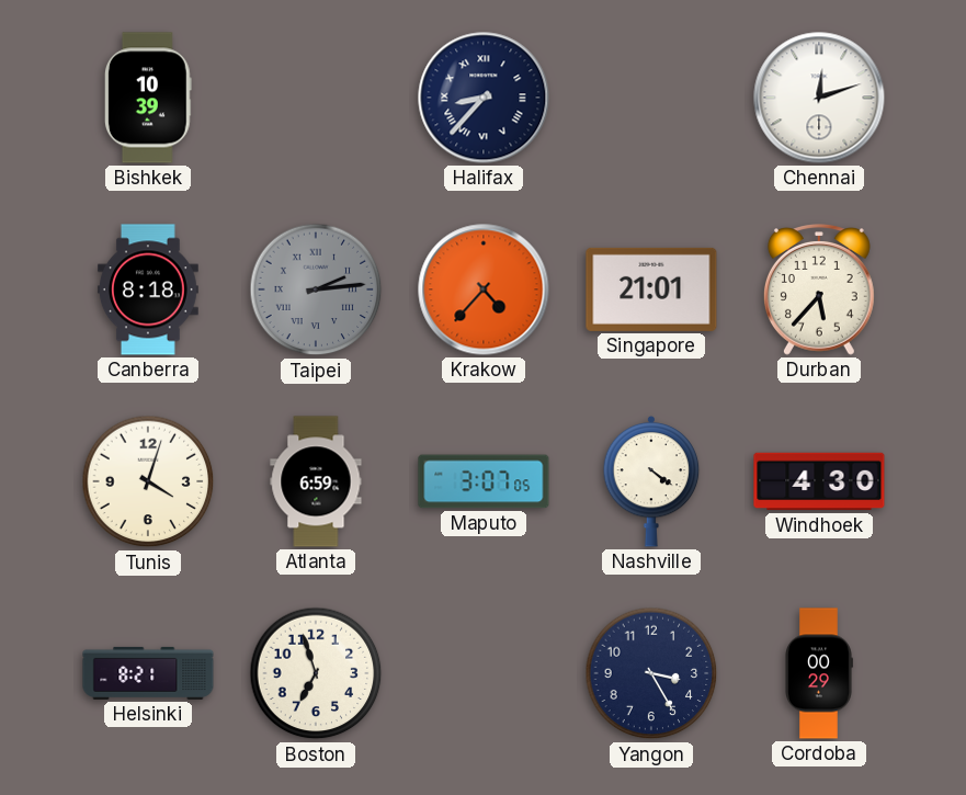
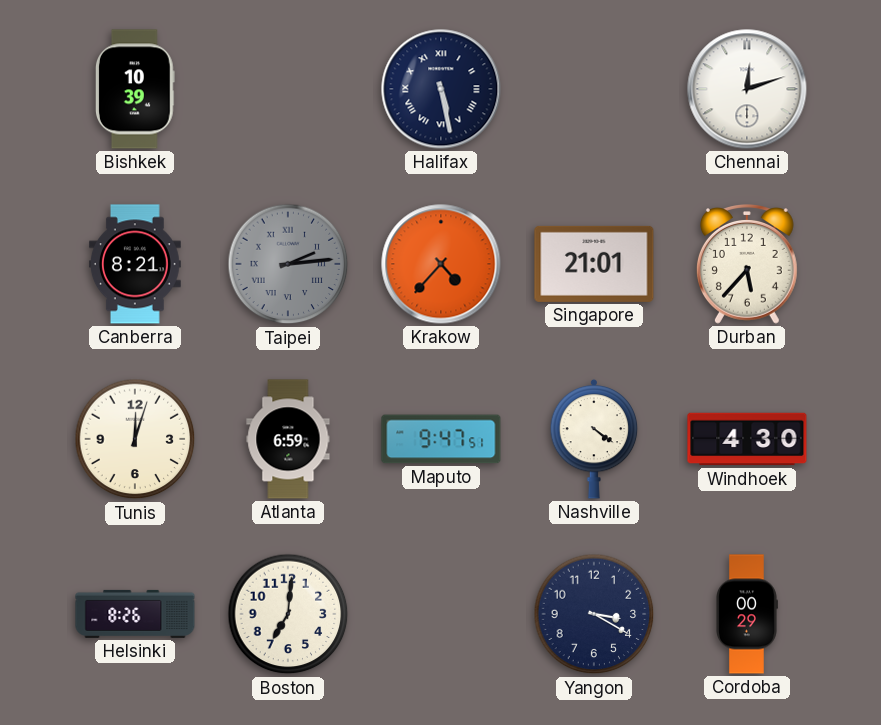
Halifax: 8:37 -> 5:28
Canberra: 8:18 -> 8:21
Tunis: 4:03 -> 12:03
Maputo: 3:07 -> 9:47
Helsinki: 8:21 -> 8:26
Boston: 6:57 -> 7:01
Yangon: 3:25 -> 3:20
